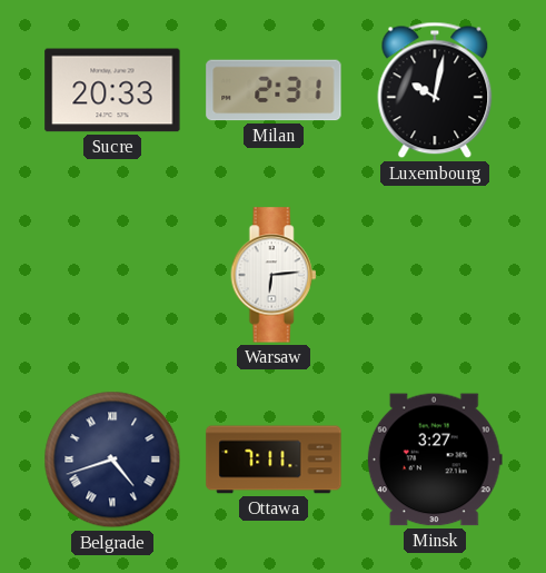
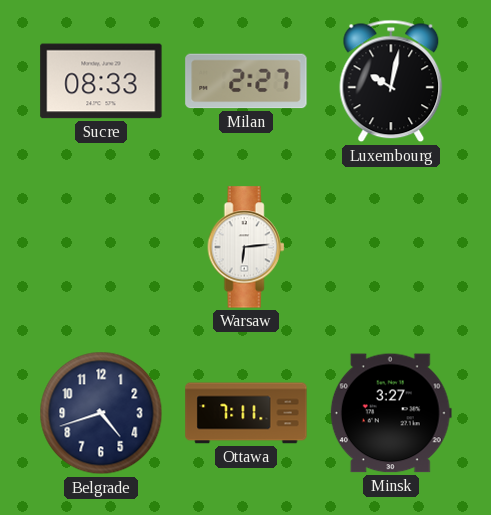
Sucre: 20:33 -> 08:33
Milan: 2:31 -> 2:27
Belgrade numerals: Roman -> Arabic
